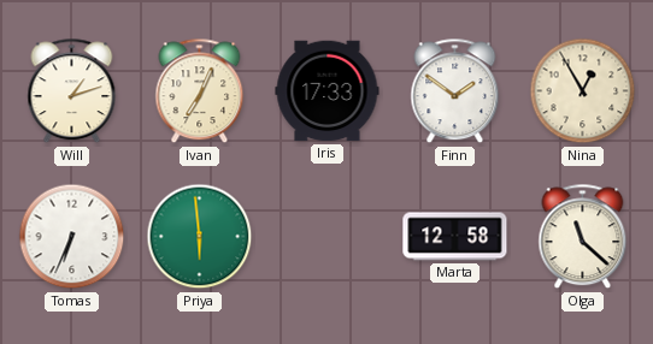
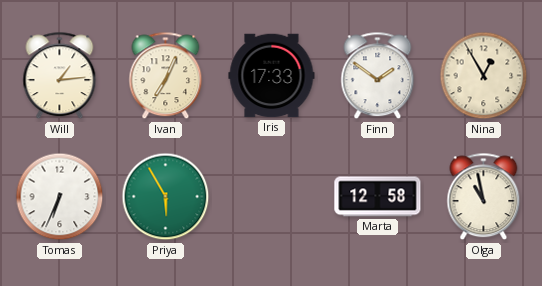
Will: 1:12 -> 1:14
Priya: 5:59 -> 5:55
Olga: 11:22 -> 10:58
